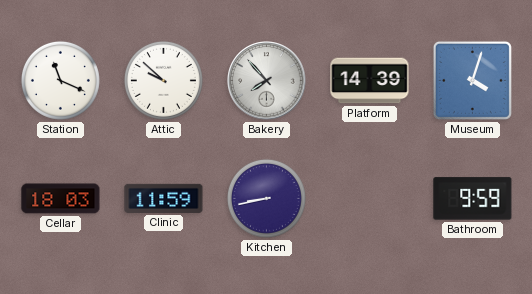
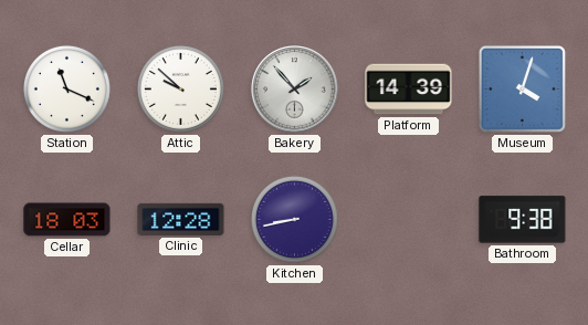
Bakery: 7:53 -> 1:53
Clinic: 11:59 -> 12:28
Bathroom: 9:59 -> 9:38
